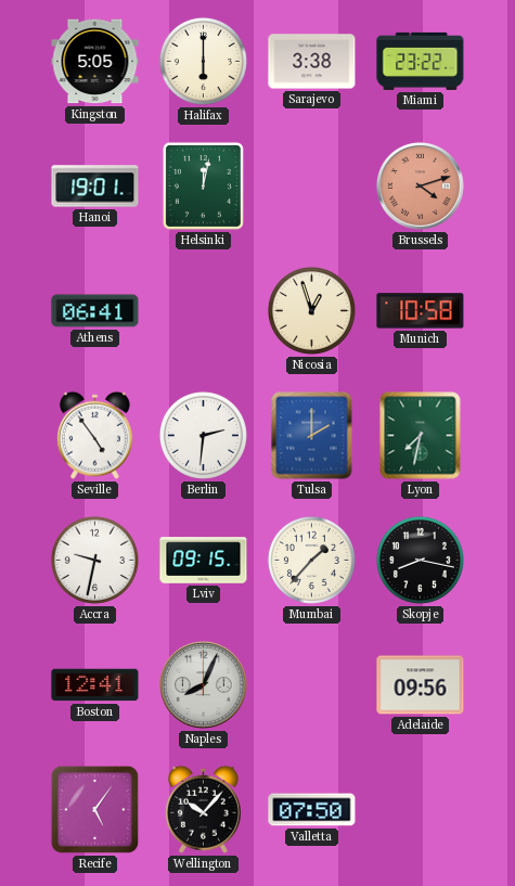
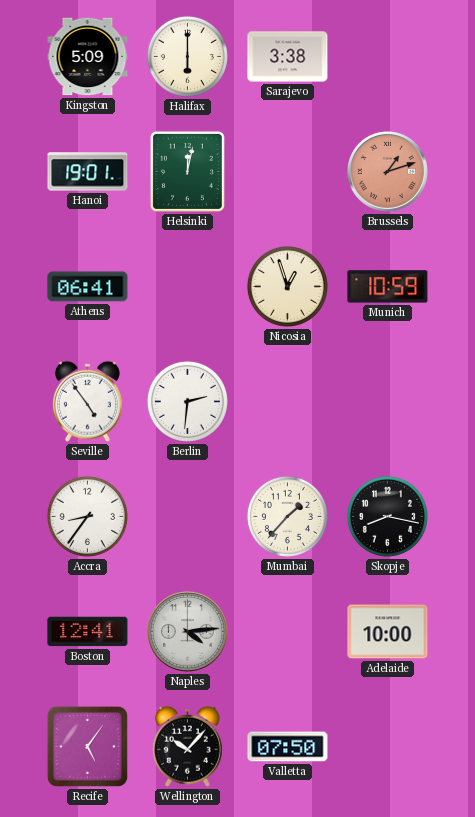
Kingston: 5:05 -> 5:09
Miami: 23:22 -> none
Brussels: 4:12 -> 1:12
Munich: 10:58 -> 10:59
Tulsa: 2:00 -> none
Lyon: 7:32 -> none
Accra: 9:32 -> 8:36
Lviv: 09:15 -> none
Naples: 8:04 -> 4:14
Adelaide: 09:56 -> 10:00
